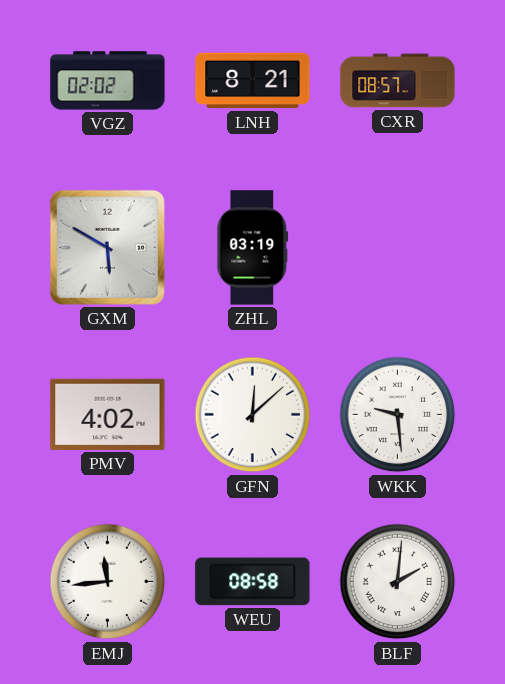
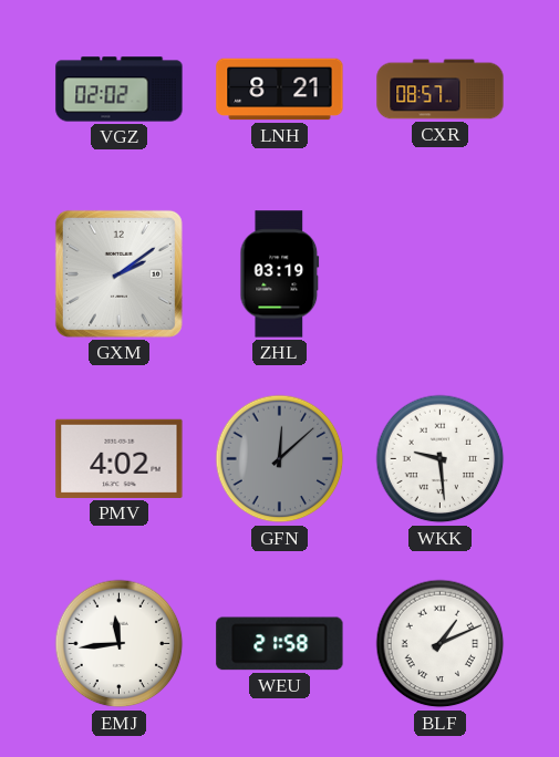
GXM: 5:50 -> 2:09
GFN dial: white -> grey
WEU: 08:58 -> 21:58
BLF: 2:01 -> 1:11
